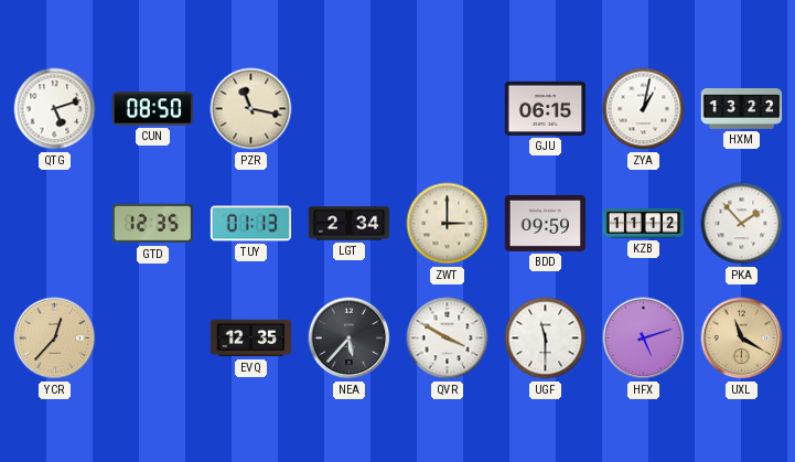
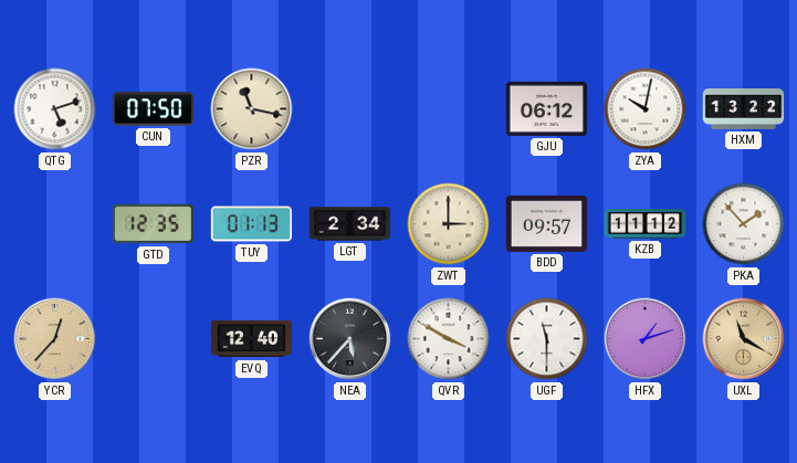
CUN: 08:50 -> 07:50
GJU: 06:15 -> 06:12
ZYA: 1:02 -> 10:02
BDD: 09:59 -> 09:57
EVQ: 12:35 -> 12:40
HFX: 5:12 -> 1:12
